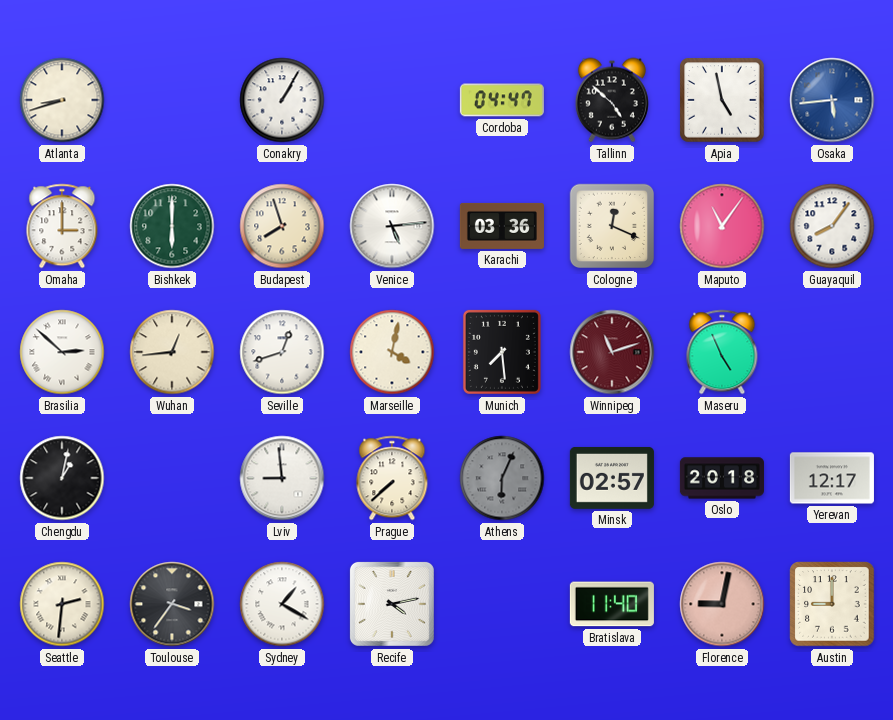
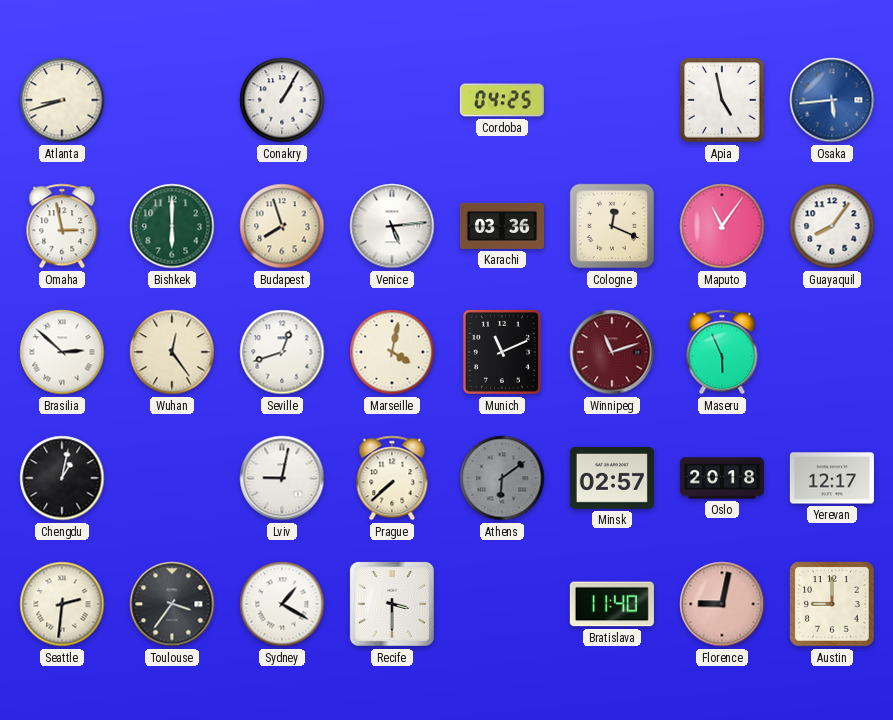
Cordoba: 04:47 -> 04:25
Tallinn: 4:52 -> none
Omaha: 3:00 -> 2:58
Wuhan: 12:44 -> 12:24
Munich: 7:29 -> 11:11
Maseru: 4:56 -> 5:56
Lviv: 8:59 -> 9:02
Athens: 6:04 -> 6:09
Recife: 4:13 -> 3:30
